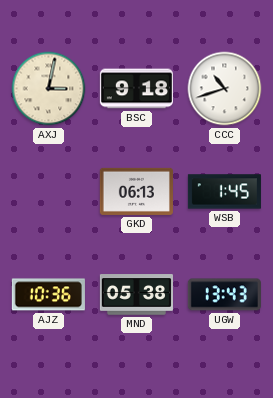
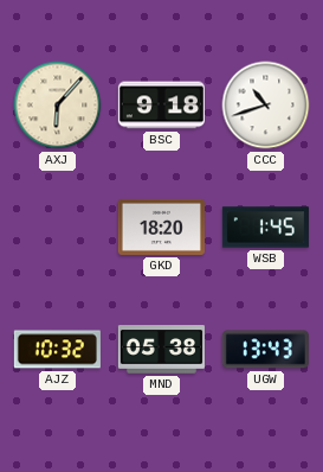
AXJ: 3:02 -> 6:07
GKD: 06:13 -> 18:20
AJZ: 10:36 -> 10:32
